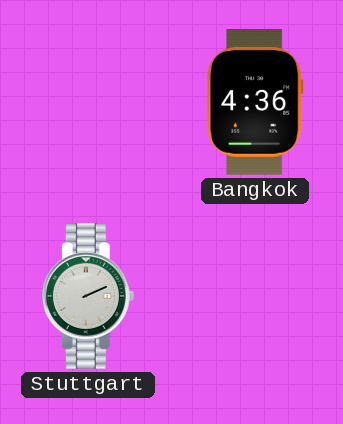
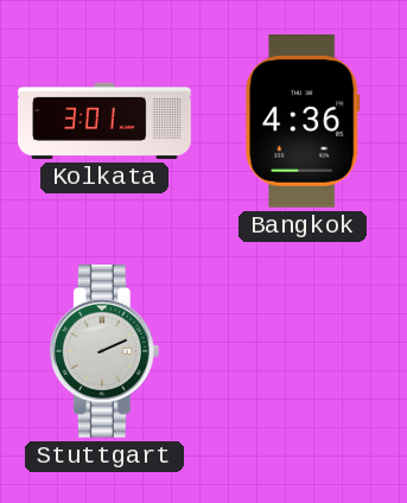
Kolkata: none -> 3:01
